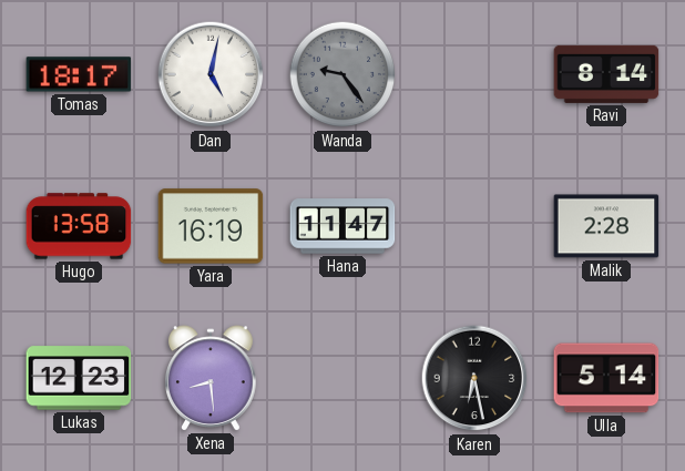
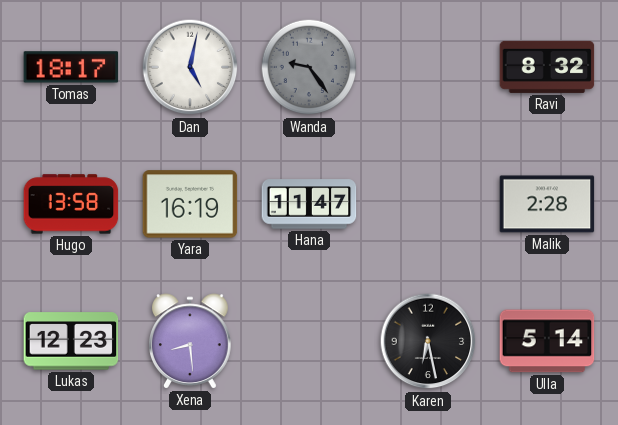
Ravi: 8:14 -> 8:32
